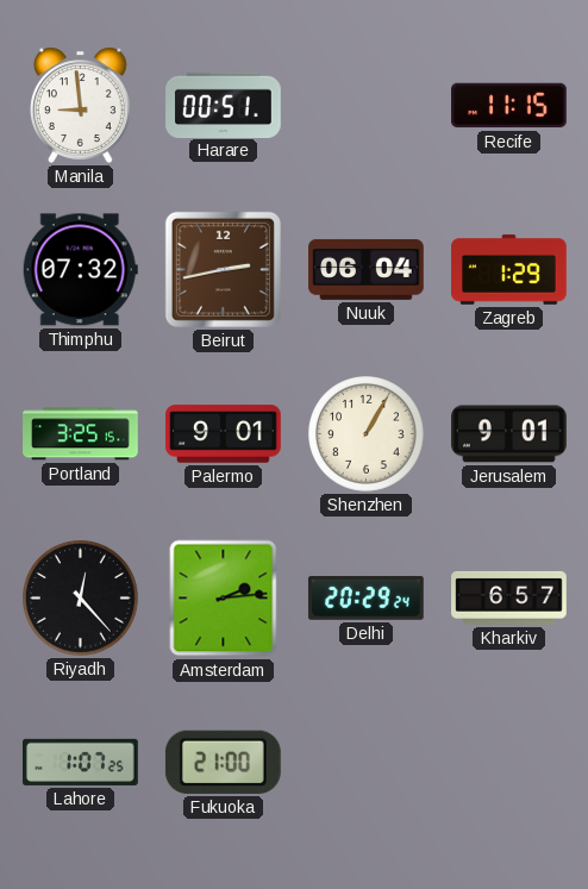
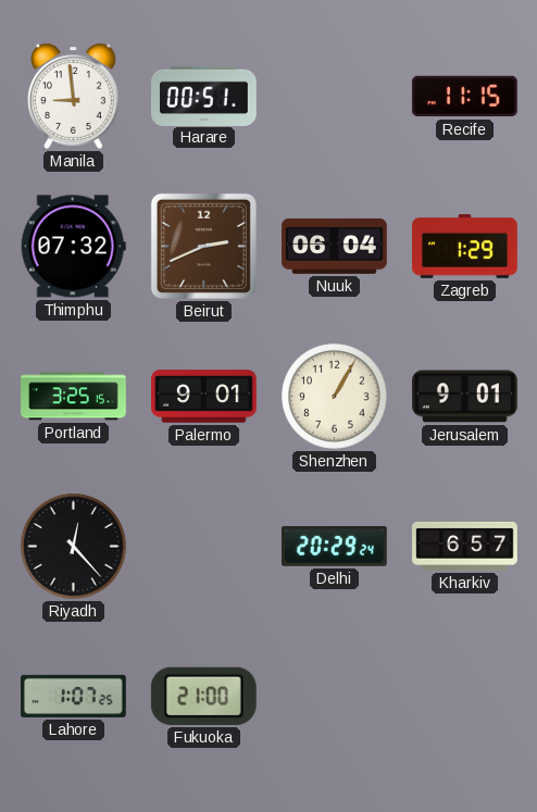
Beirut: 2:43 -> 2:41
Amsterdam: 2:14 -> none
